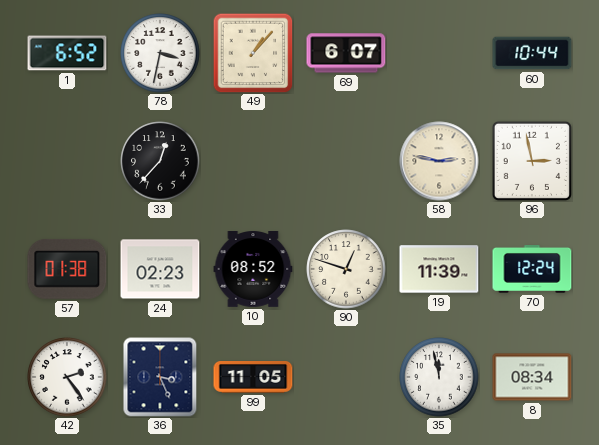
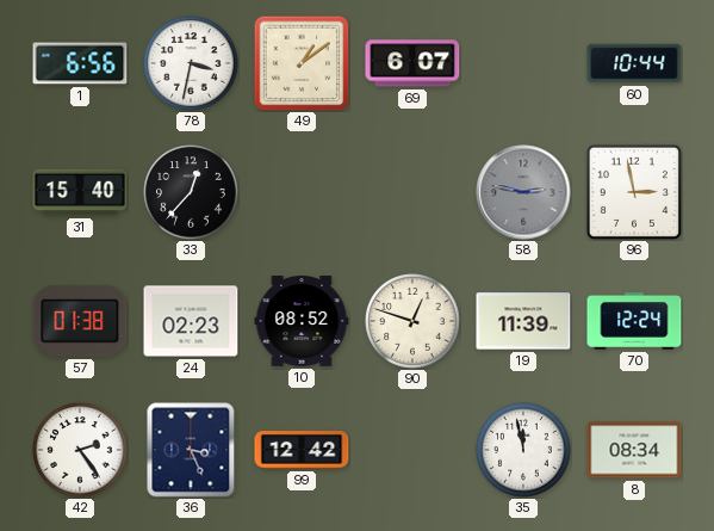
1: 6:52 -> 6:56
49: 1:07 -> 1:09
31: none -> 15:40
58 dial: cream -> grey
99: 11:05 -> 12:42
